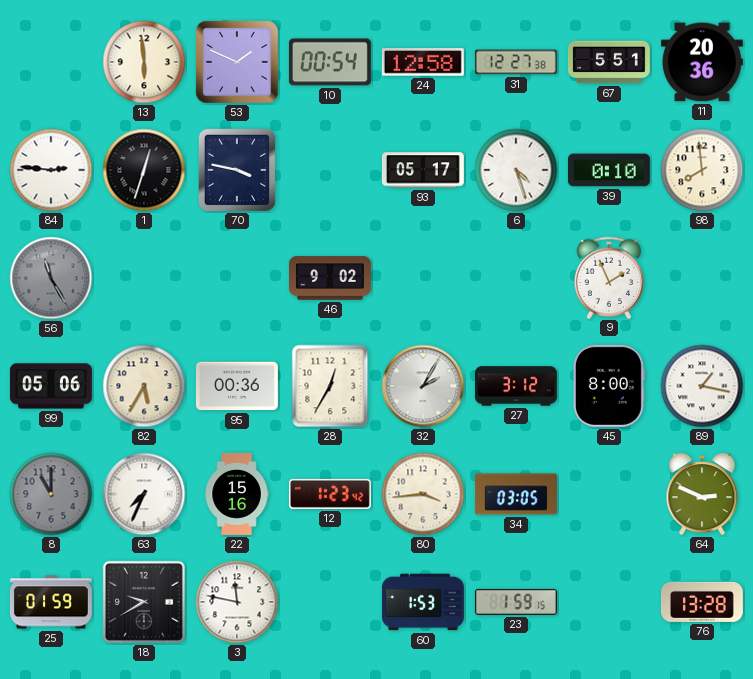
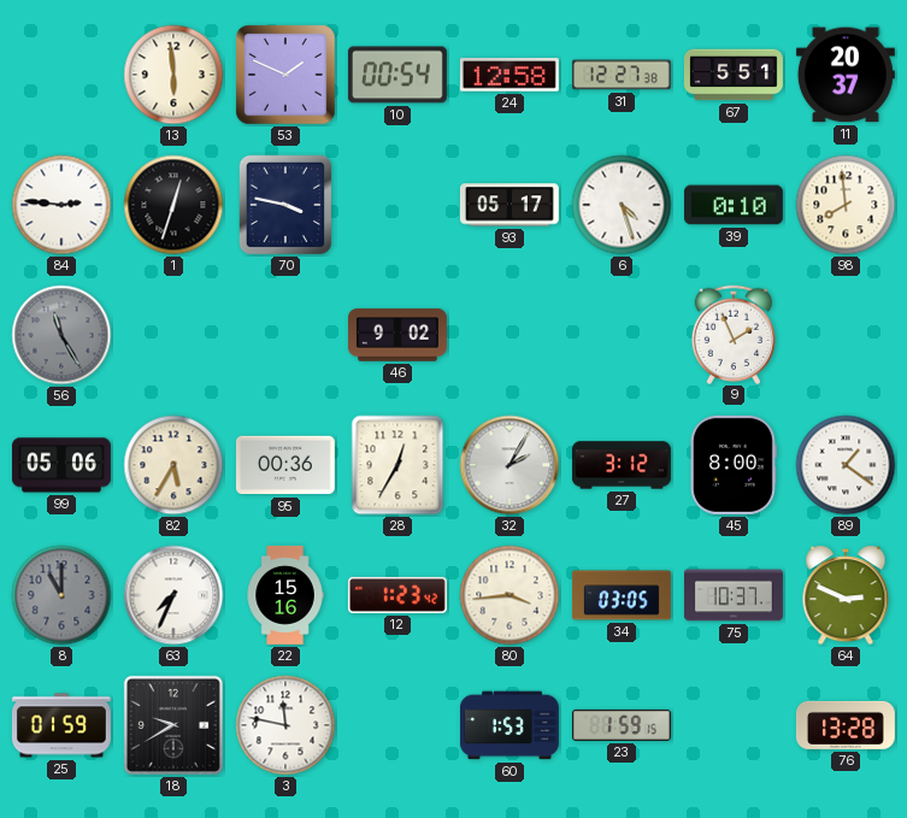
11: 20:36 -> 20:37
89: 1:17 -> 1:21
75: none -> 10:37
